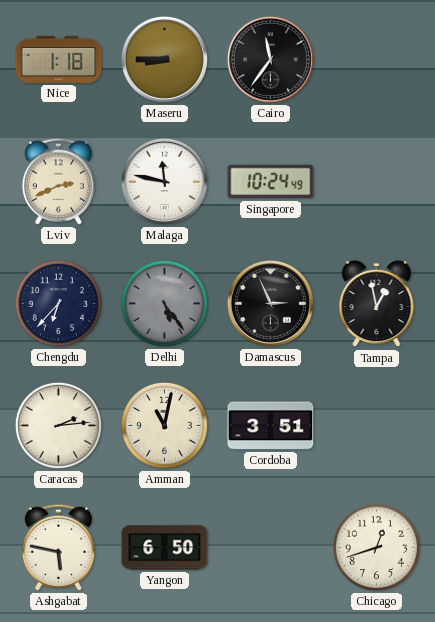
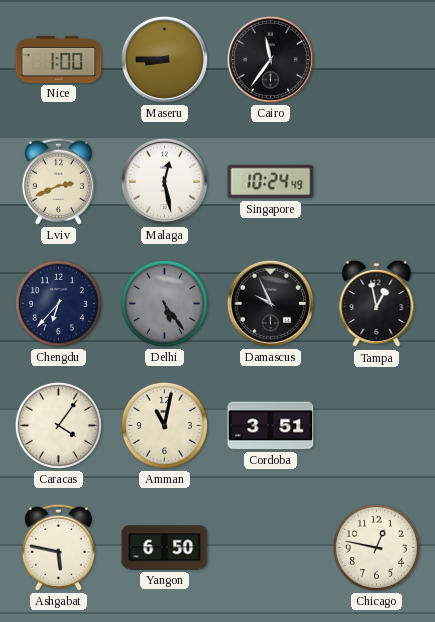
Nice: 1:18 -> 1:00
Malaga: 11:47 -> 12:28
Damascus: 2:56 -> 9:56
Caracas: 2:14 -> 4:06
Chicago: 12:42 -> 12:47
